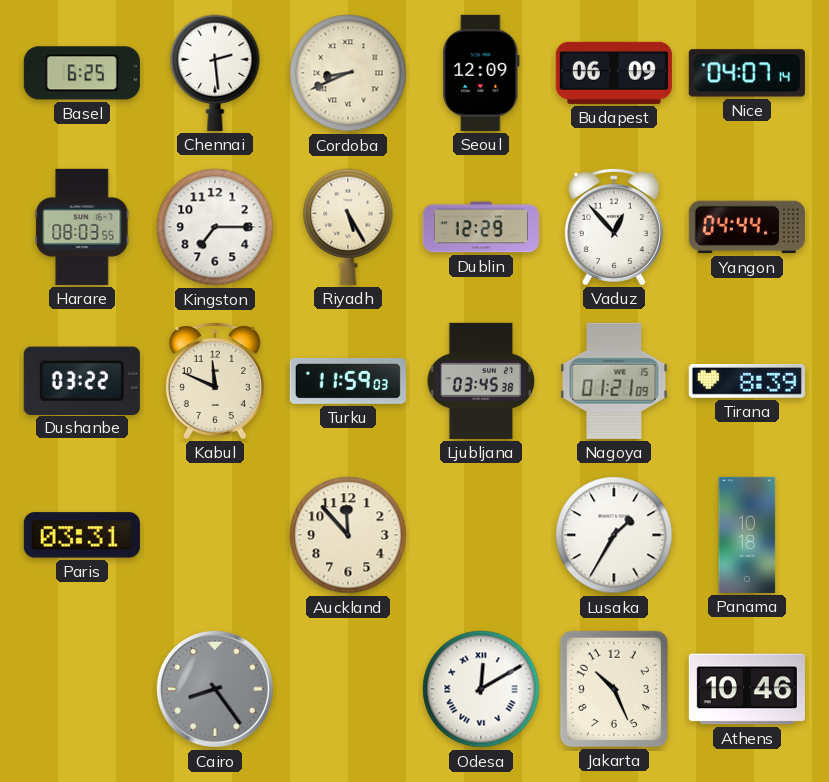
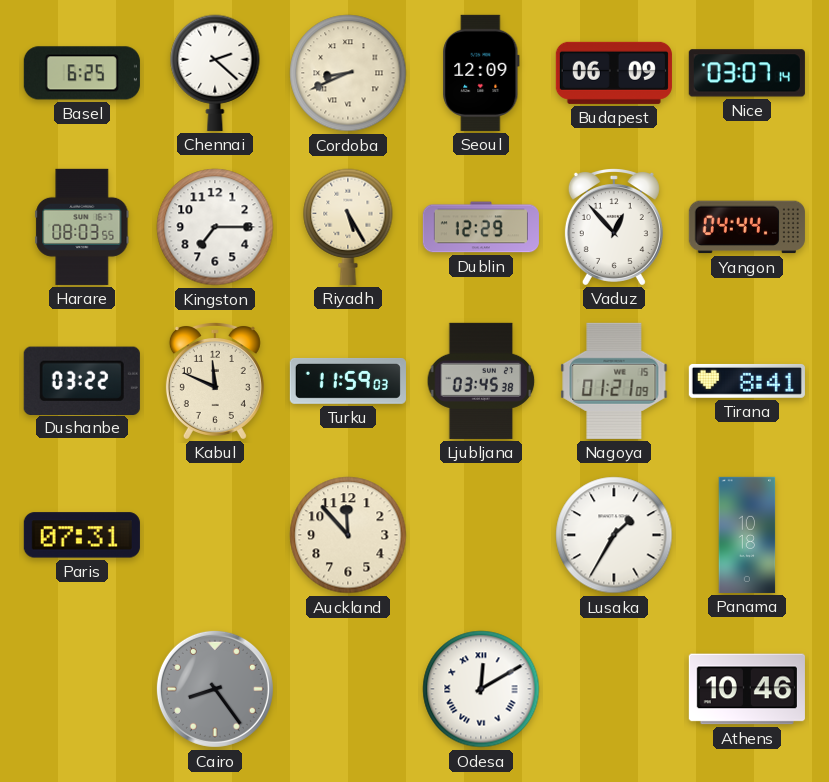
Chennai: 2:29 -> 2:22
Nice: 04:07 -> 03:07
Tirana: 8:39 -> 8:41
Paris: 03:31 -> 07:31
Jakarta: 10:26 -> none
